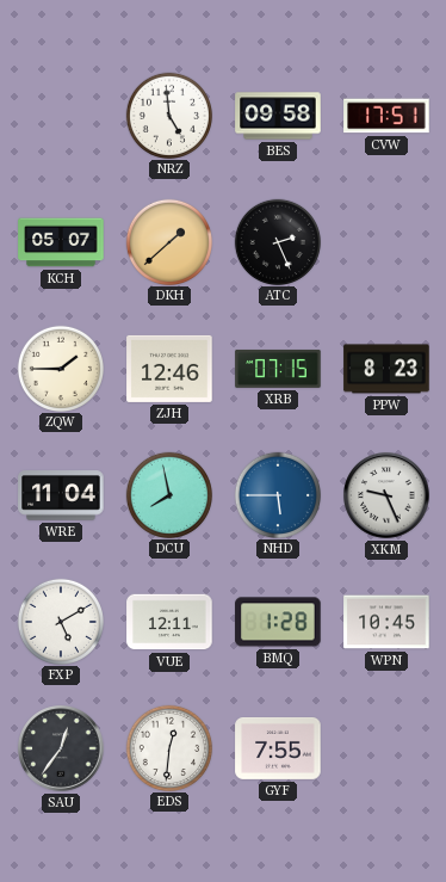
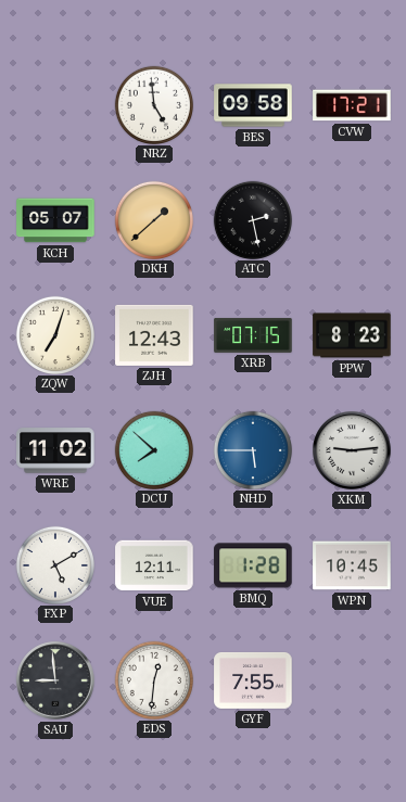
CVW: 17:51 -> 17:21
ATC: 2:26 -> 2:28
ZQW: 1:45 -> 7:03
ZJH: 12:46 -> 12:43
WRE: 11:04 -> 11:02
DCU: 7:58 -> 7:52
XKM: 9:26 -> 9:14
SAU: 12:36 -> 8:59
